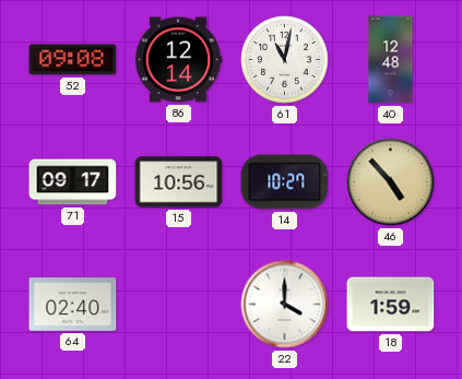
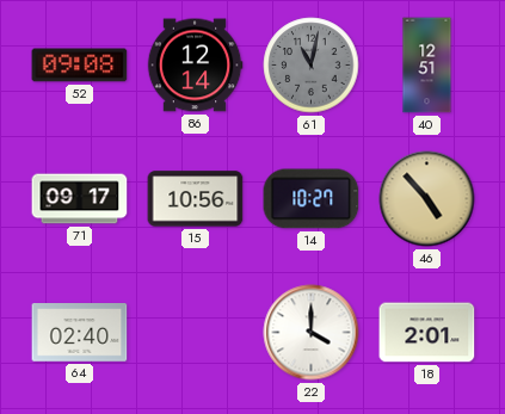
61 dial: white -> grey
40: 12:48 -> 12:51
18: 1:59 -> 2:01
